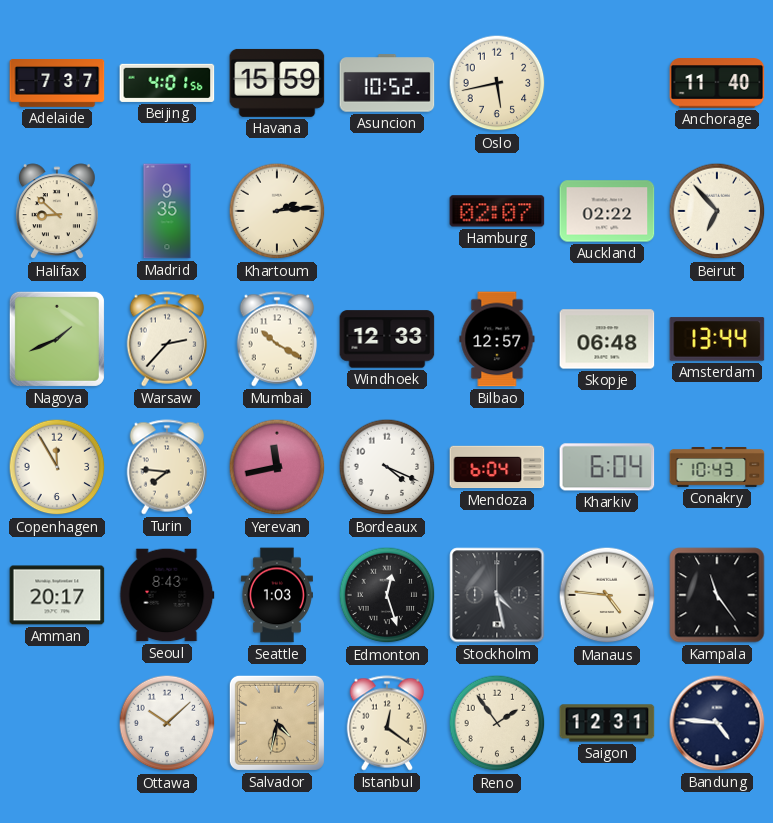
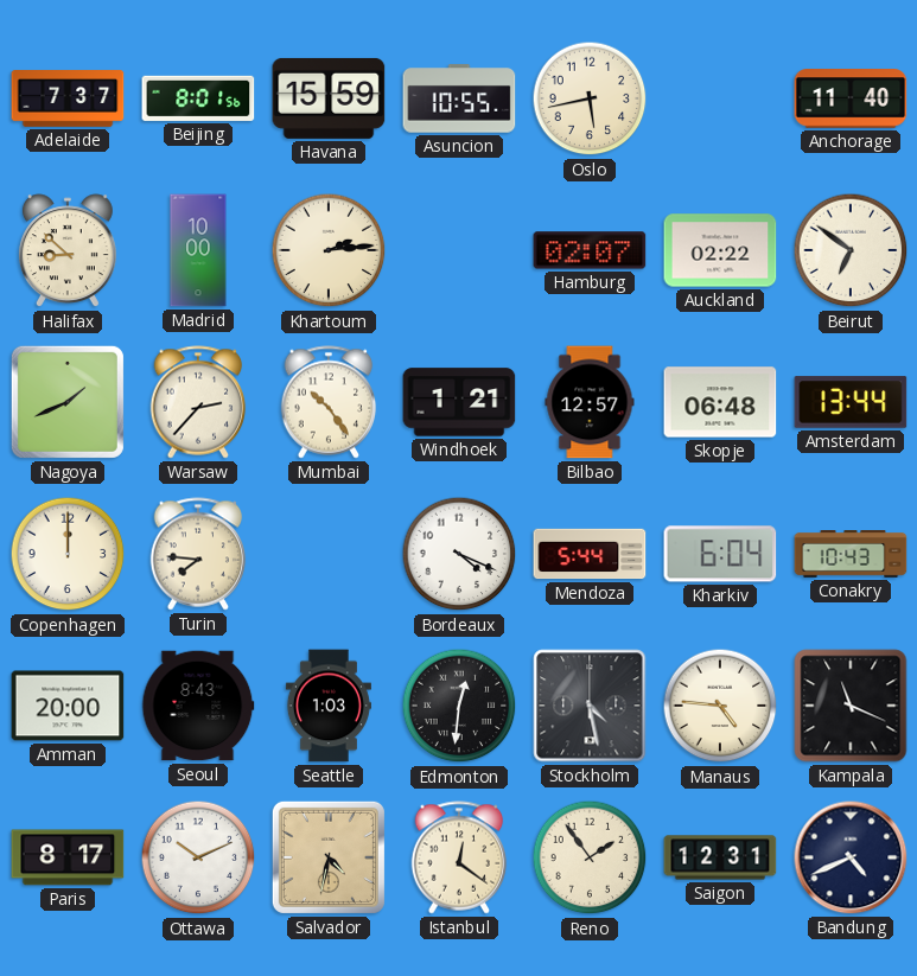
Beijing: 4:01 -> 8:01
Asuncion: 10:52 -> 10:55
Madrid: 9:35 -> 10:00
Beirut: 6:53 -> 6:51
Mumbai: 10:20 -> 10:24
Windhoek: 12:33 -> 1:21
Copenhagen: 11:55 -> 12:00
Yerevan: 11:43 -> none
Mendoza: 6:04 -> 5:44
Amman: 20:17 -> 20:00
Edmonton: 12:27 -> 12:31
Kampala: 11:24 -> 11:19
Paris: none -> 8:17
Ottawa: 10:08 -> 10:11
Bandung: 4:46 -> 4:41
